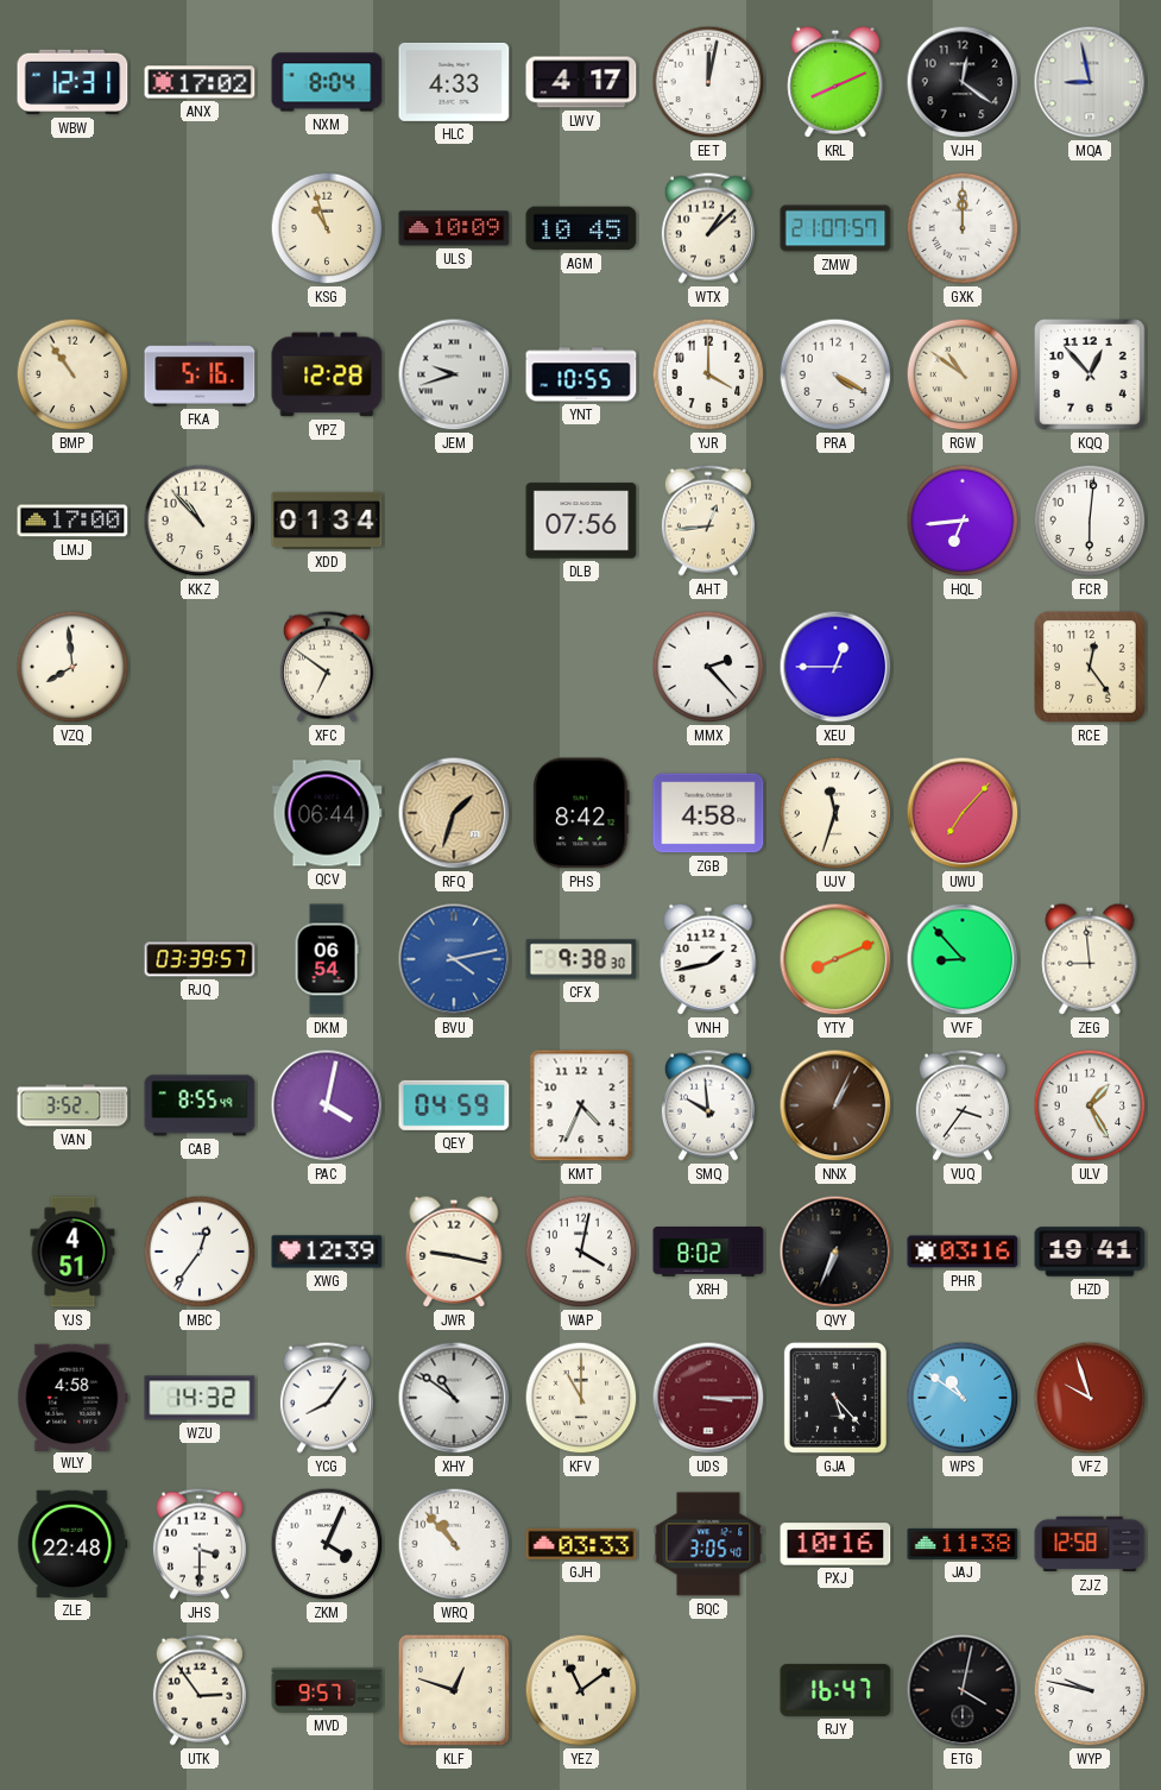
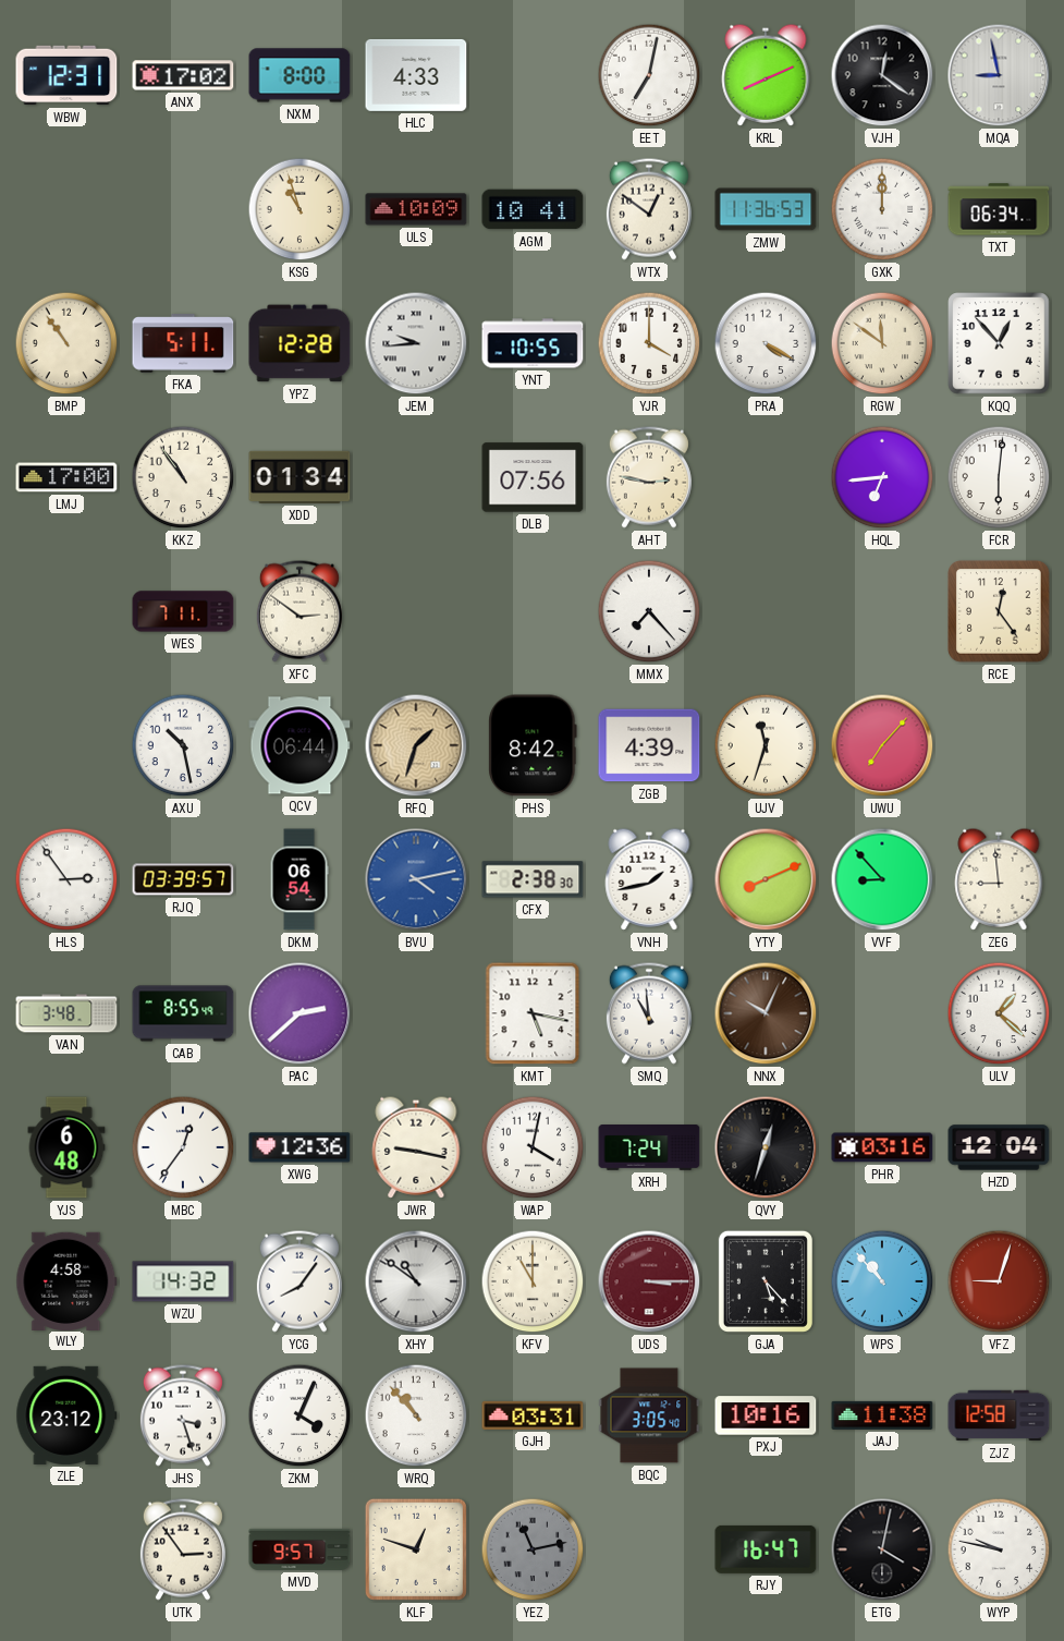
NXM: 8:04 -> 8:00
LWV: 4:17 -> none
EET: 12:02 -> 7:02
AGM: 10:45 -> 10:41
WTX: 1:08 -> 12:51
ZMW: 21:07 -> 11:36
TXT: none -> 06:34
FKA: 5:16 -> 5:11
JEM: 9:42 -> 9:44
RGW: 10:51 -> 11:51
KKZ: 10:53 -> 10:54
AHT: 12:44 -> 2:47
VZQ: 7:59 -> none
WES: none -> 7:11
XFC: 6:51 -> 2:51
MMX: 2:23 -> 7:23
XEU: 12:45 -> none
AXU: none -> 10:28
ZGB: 4:58 -> 4:39
HLS: none -> 2:54
CFX: 9:38 -> 2:38
VAN: 3:52 -> 3:48
PAC: 4:02 -> 2:38
QEY: 04:59 -> none
KMT: 4:34 -> 5:17
SMQ: 9:59 -> 10:59
NNX: 1:04 -> 10:04
VUQ: 3:36 -> none
ULV: 1:25 -> 1:22
YJS: 4:51 -> 6:48
XWG: 12:39 -> 12:36
XRH: 8:02 -> 7:24
QVY: 6:34 -> 12:33
HZD: 19:41 -> 12:04
WPS: 10:51 -> 10:53
VFZ: 9:57 -> 9:03
ZLE: 22:48 -> 23:12
JHS: 3:30 -> 3:27
GJH: 03:33 -> 03:31
YEZ: 11:09 -> 11:13
YEZ dial: cream -> grey
